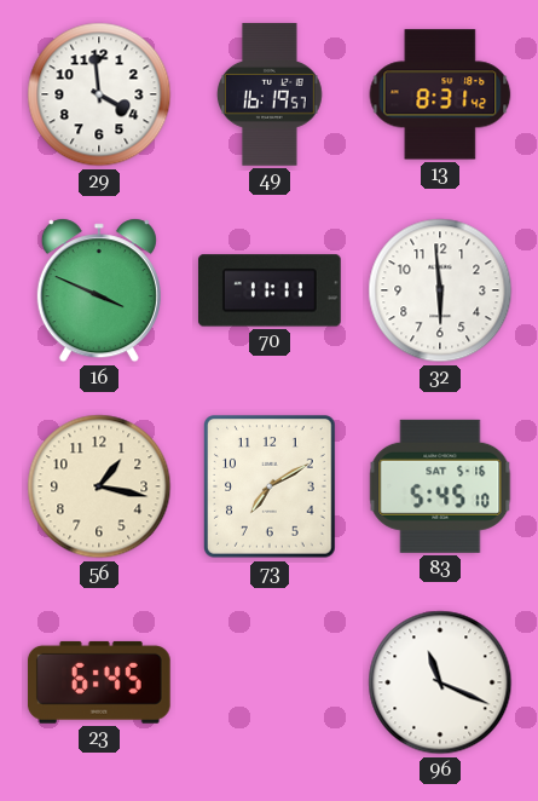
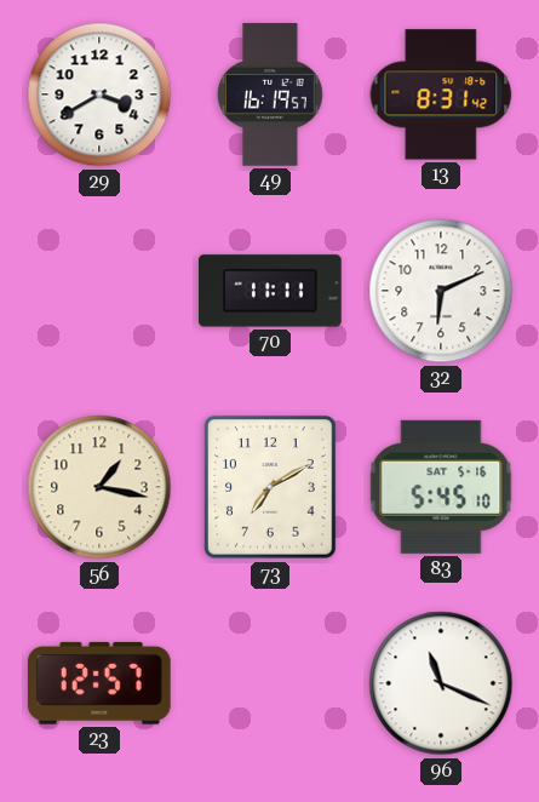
29: 3:59 -> 3:40
16: 3:49 -> none
32: 5:59 -> 6:11
23: 6:45 -> 12:57
